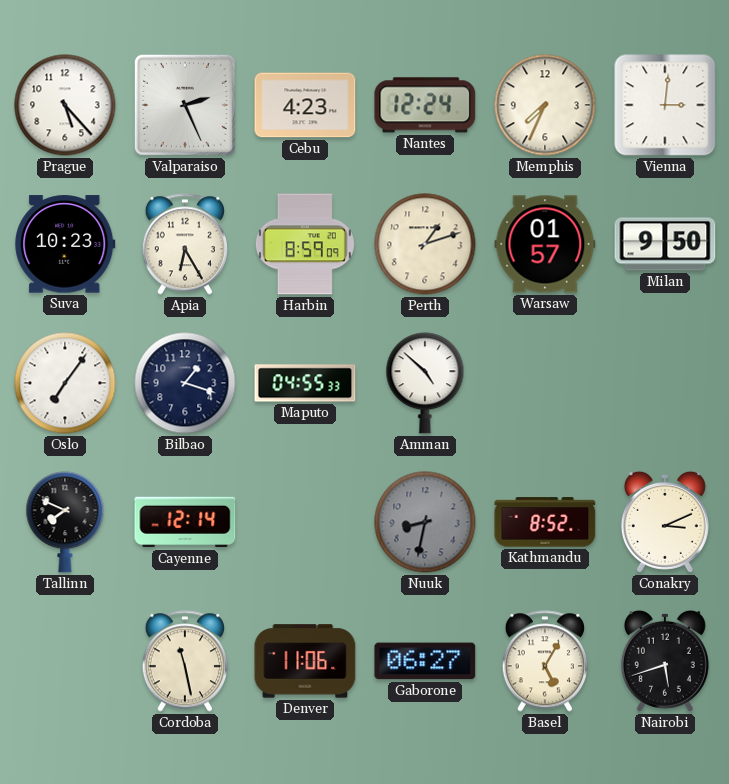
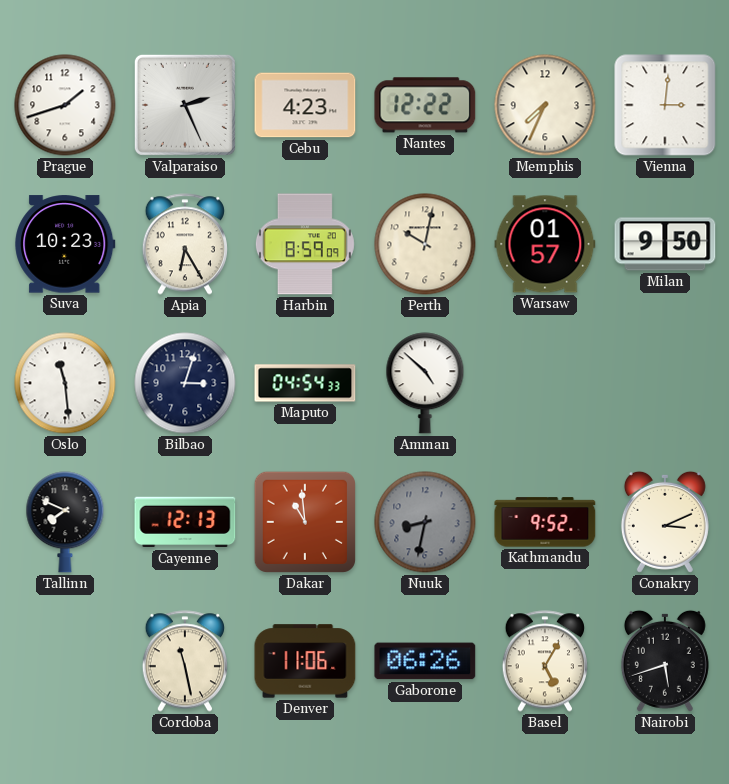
Prague: 5:23 -> 1:42
Nantes: 12:24 -> 12:22
Perth: 1:12 -> 10:02
Oslo: 7:06 -> 11:29
Bilbao: 1:18 -> 3:03
Maputo: 04:55 -> 04:54
Cayenne: 12:14 -> 12:13
Dakar: none -> 10:59
Kathmandu: 8:52 -> 9:52
Gaborone: 06:27 -> 06:26
